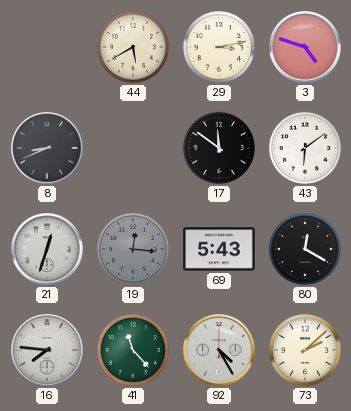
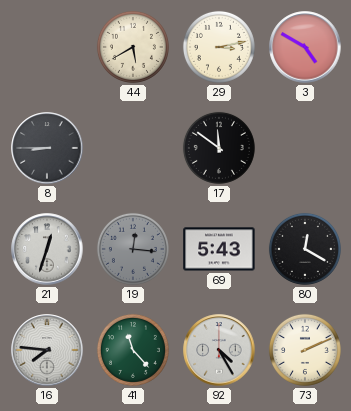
3: 4:48 -> 4:50
8: 8:41 -> 8:45
43: 6:09 -> none
73: 2:08 -> 2:11
